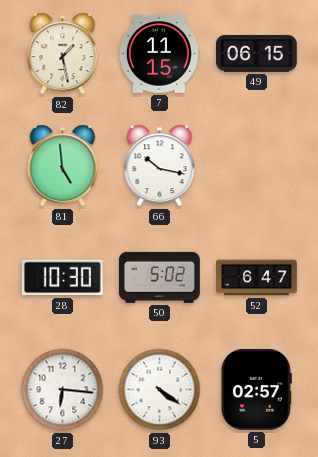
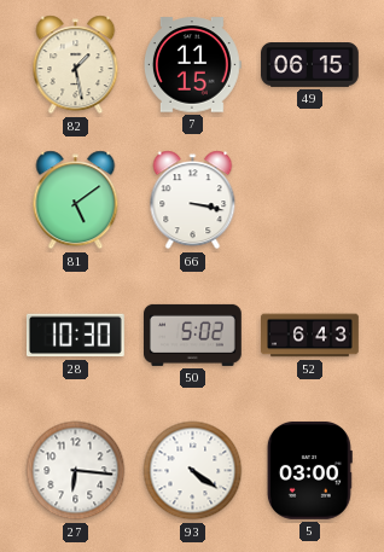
81: 4:59 -> 5:09
66: 10:17 -> 3:17
52: 6:47 -> 6:43
5: 02:57 -> 03:00
